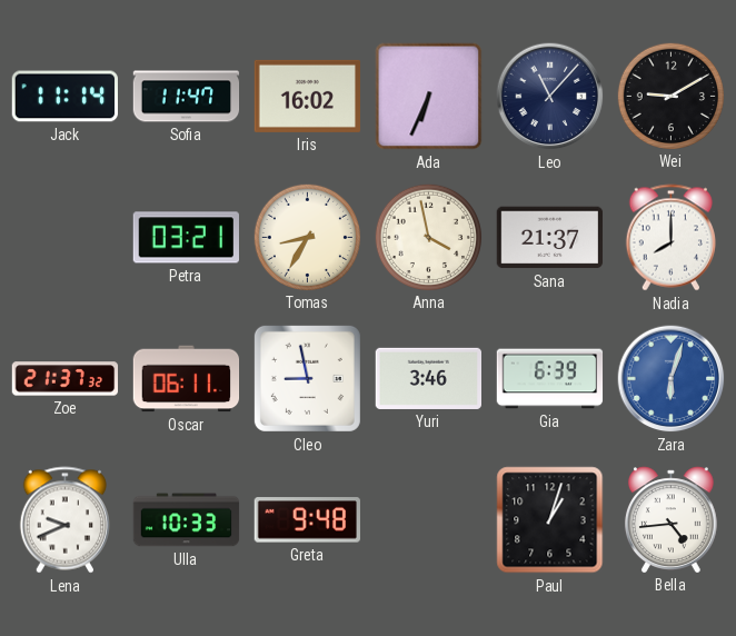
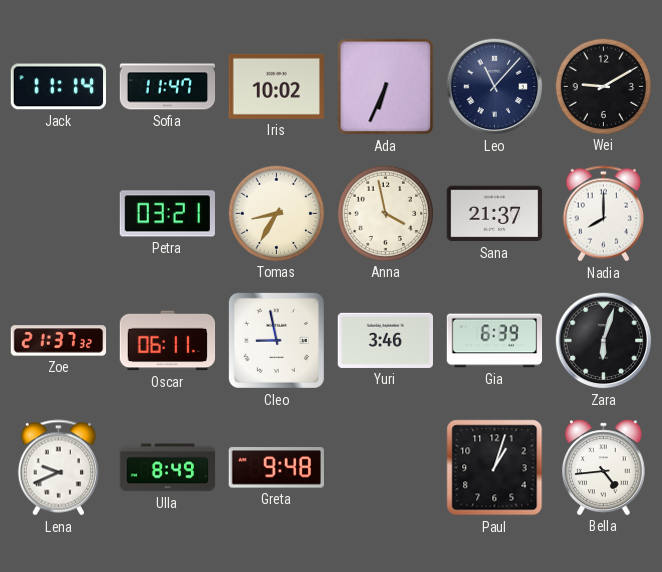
Iris: 16:02 -> 10:02
Zara dial: blue -> black
Ulla: 10:33 -> 8:49
